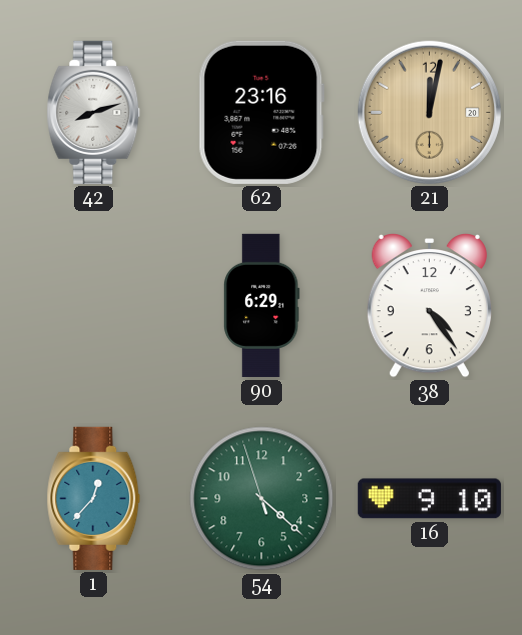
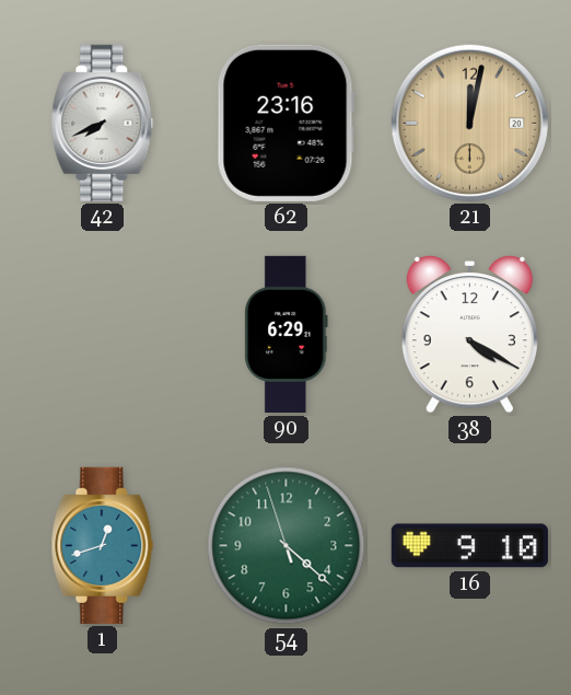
42: 8:12 -> 7:41
38: 4:24 -> 4:20
1: 12:37 -> 12:42
